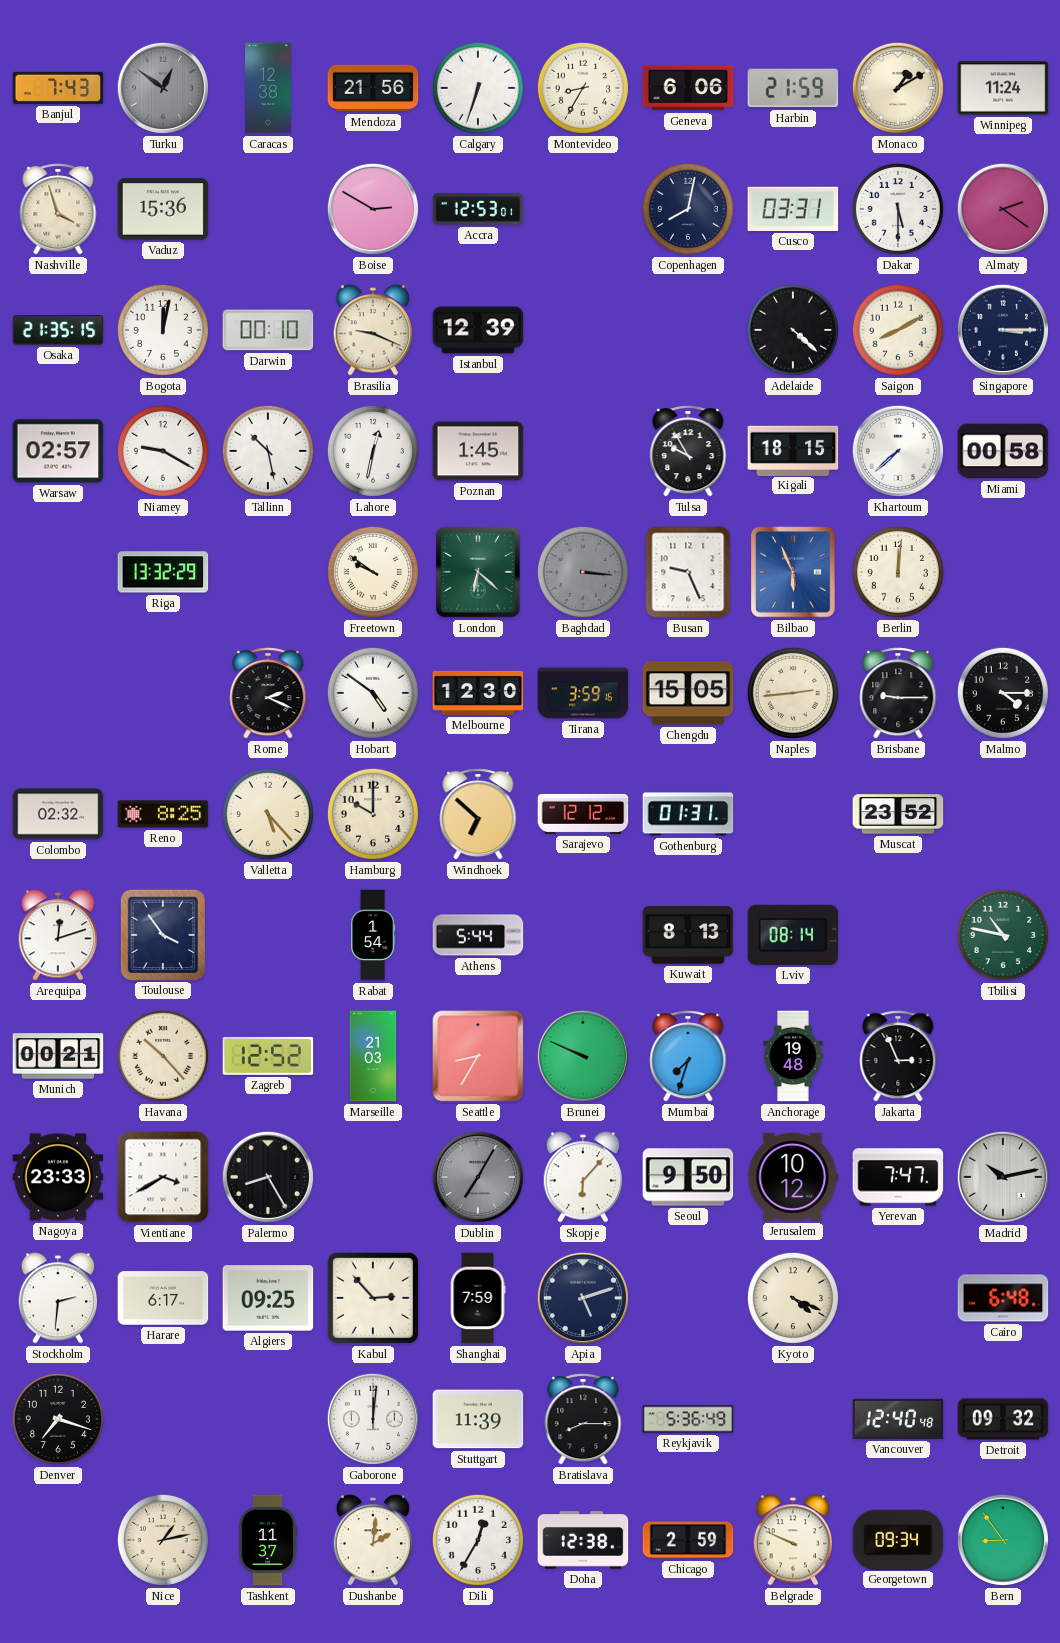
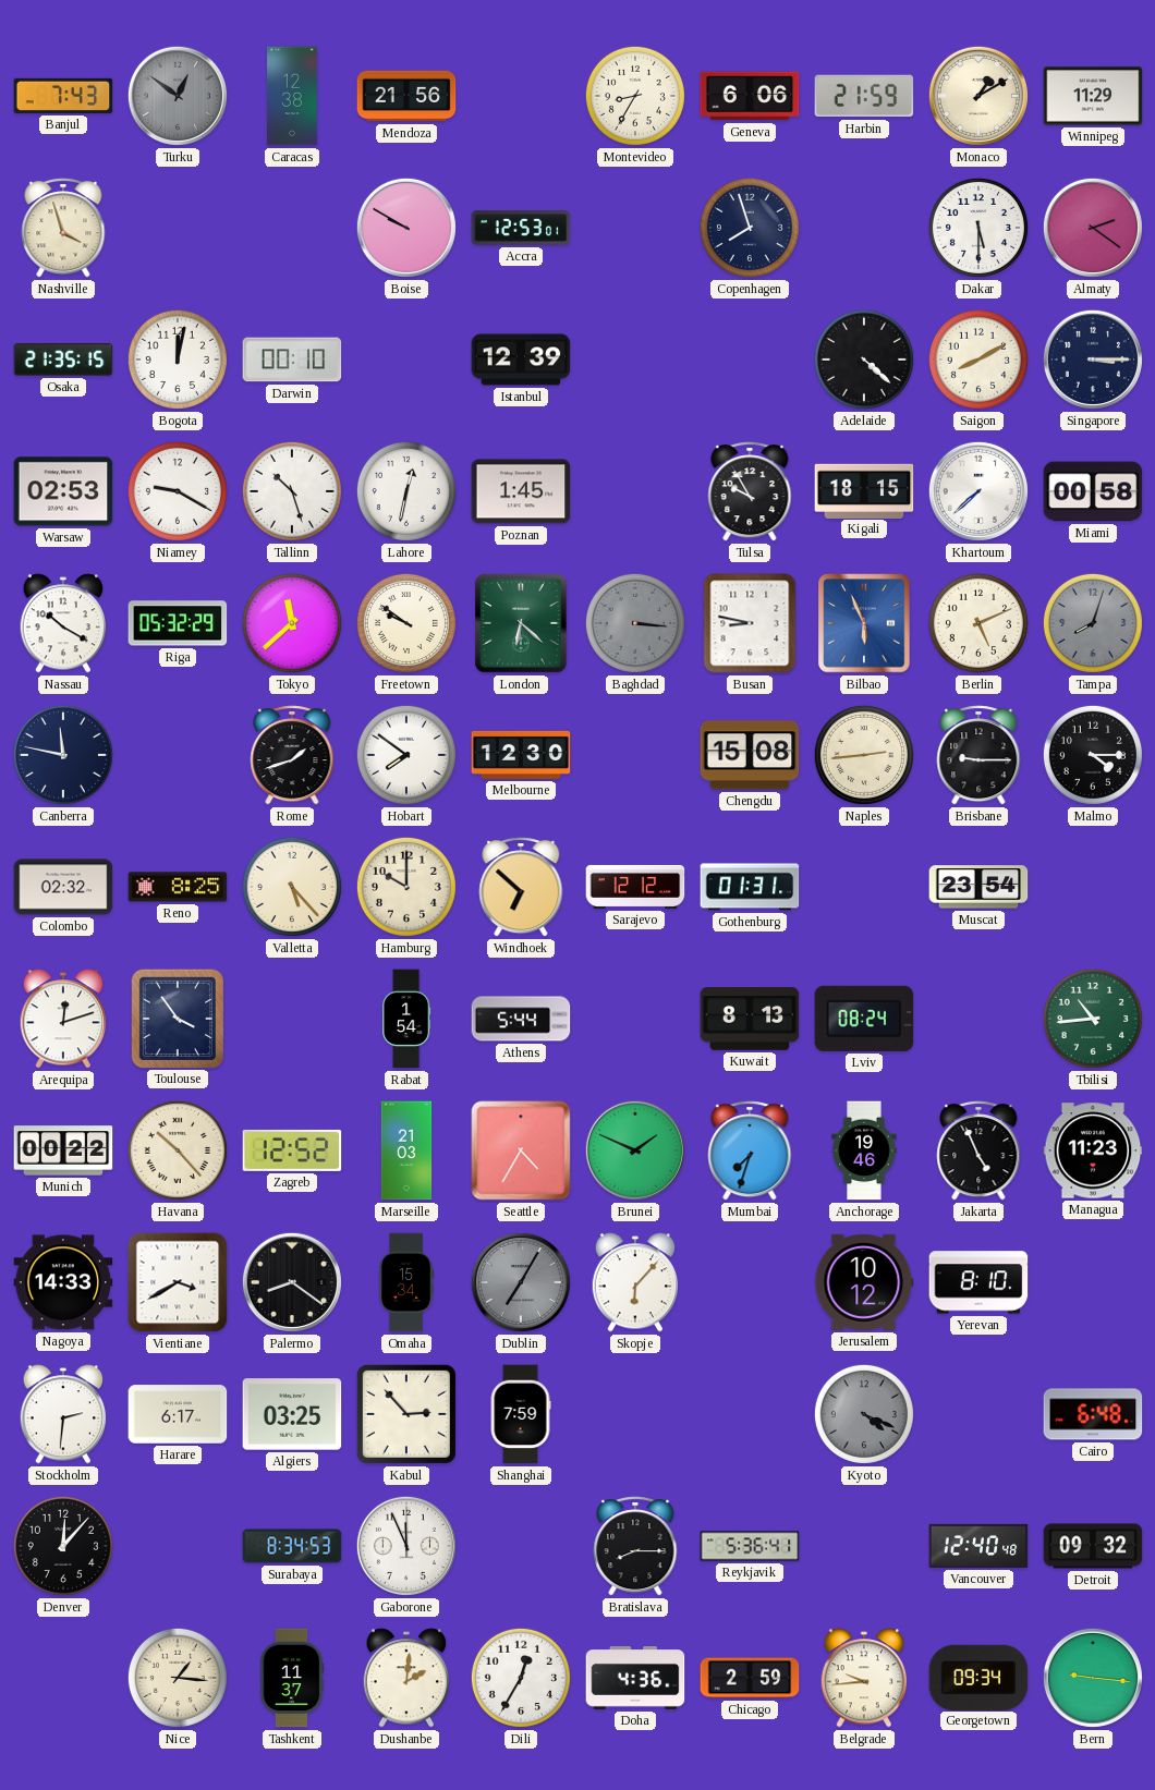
Calgary: 6:33 -> none
Winnipeg: 11:24 -> 11:29
Vaduz: 15:36 -> none
Boise: 2:50 -> 9:50
Copenhagen: 8:02 -> 7:57
Cusco: 03:31 -> none
Brasilia: 9:19 -> none
Warsaw: 02:57 -> 02:53
Tallinn: 10:28 -> 10:27
Nassau: none -> 10:20
Riga: 13:32 -> 05:32
Tokyo: none -> 11:38
Busan: 9:26 -> 8:47
Berlin: 12:01 -> 5:11
Tampa: none -> 8:03
Canberra: none -> 11:47
Rome: 2:19 -> 1:42
Hobart: 4:51 -> 7:51
Tirana: 3:59 -> none
Chengdu: 15:05 -> 15:08
Muscat: 23:52 -> 23:54
Lviv: 08:14 -> 08:24
Tbilisi: 10:47 -> 10:44
Munich: 00:21 -> 00:22
Seattle: 8:35 -> 4:35
Brunei: 9:49 -> 1:49
Anchorage: 19:48 -> 19:46
Jakarta: 2:56 -> 4:56
Managua: none -> 11:23
Nagoya: 23:33 -> 14:33
Palermo: 8:25 -> 8:21
Omaha: none -> 15:34
Seoul: 9:50 -> none
Yerevan: 7:47 -> 8:10
Madrid: 10:13 -> none
Algiers: 09:25 -> 03:25
Apia: 5:12 -> none
Kyoto dial: cream -> grey
Denver: 7:18 -> 12:07
Surabaya: none -> 8:34
Gaborone: 12:01 -> 11:56
Stuttgart: 11:39 -> none
Reykjavik: 5:36:49 -> 5:36:41
Nice: 1:13 -> 1:16
Doha: 12:38 -> 4:36
Belgrade: 9:49 -> 9:44
Bern: 8:54 -> 9:16
